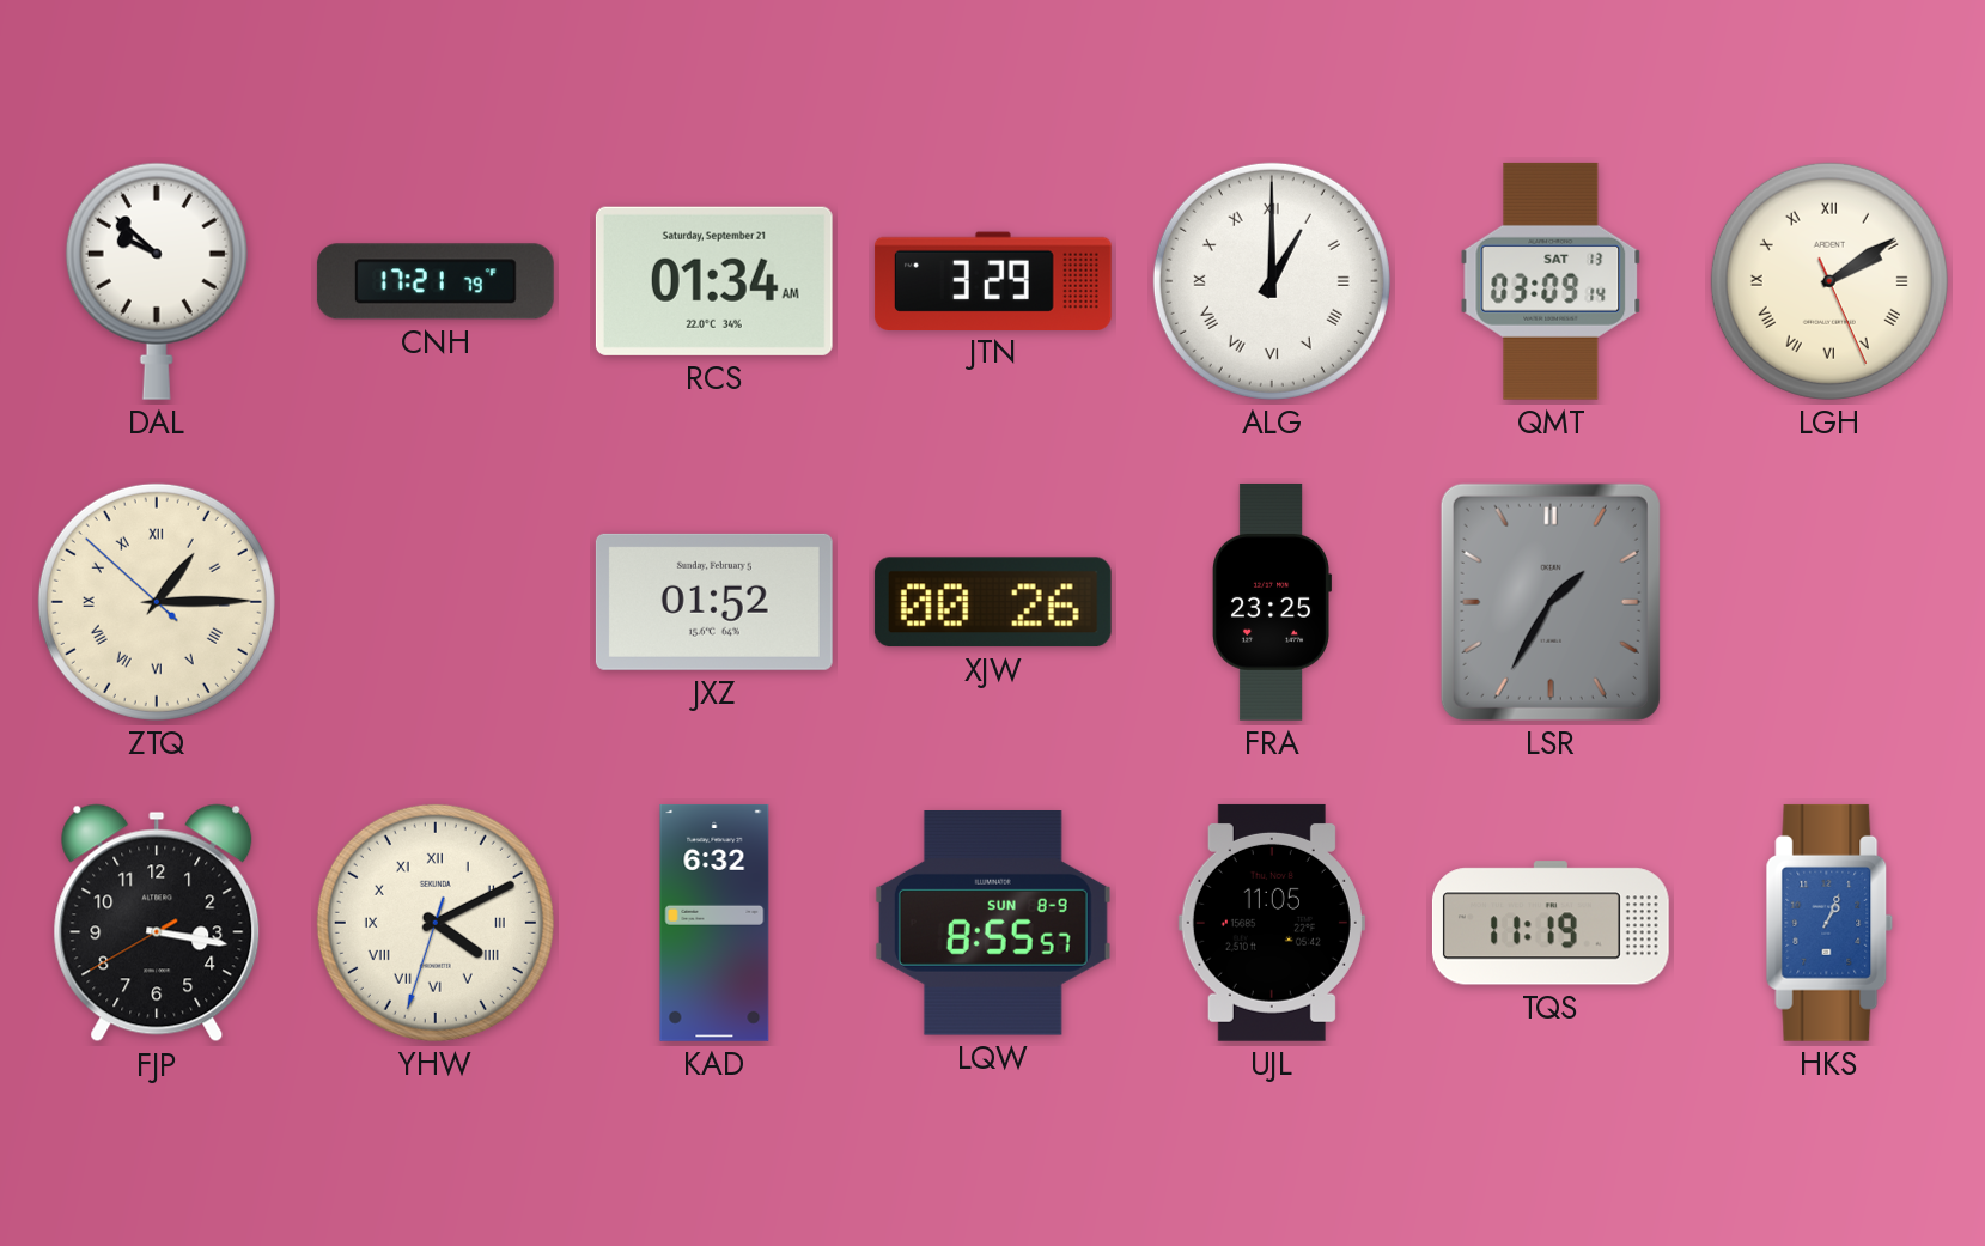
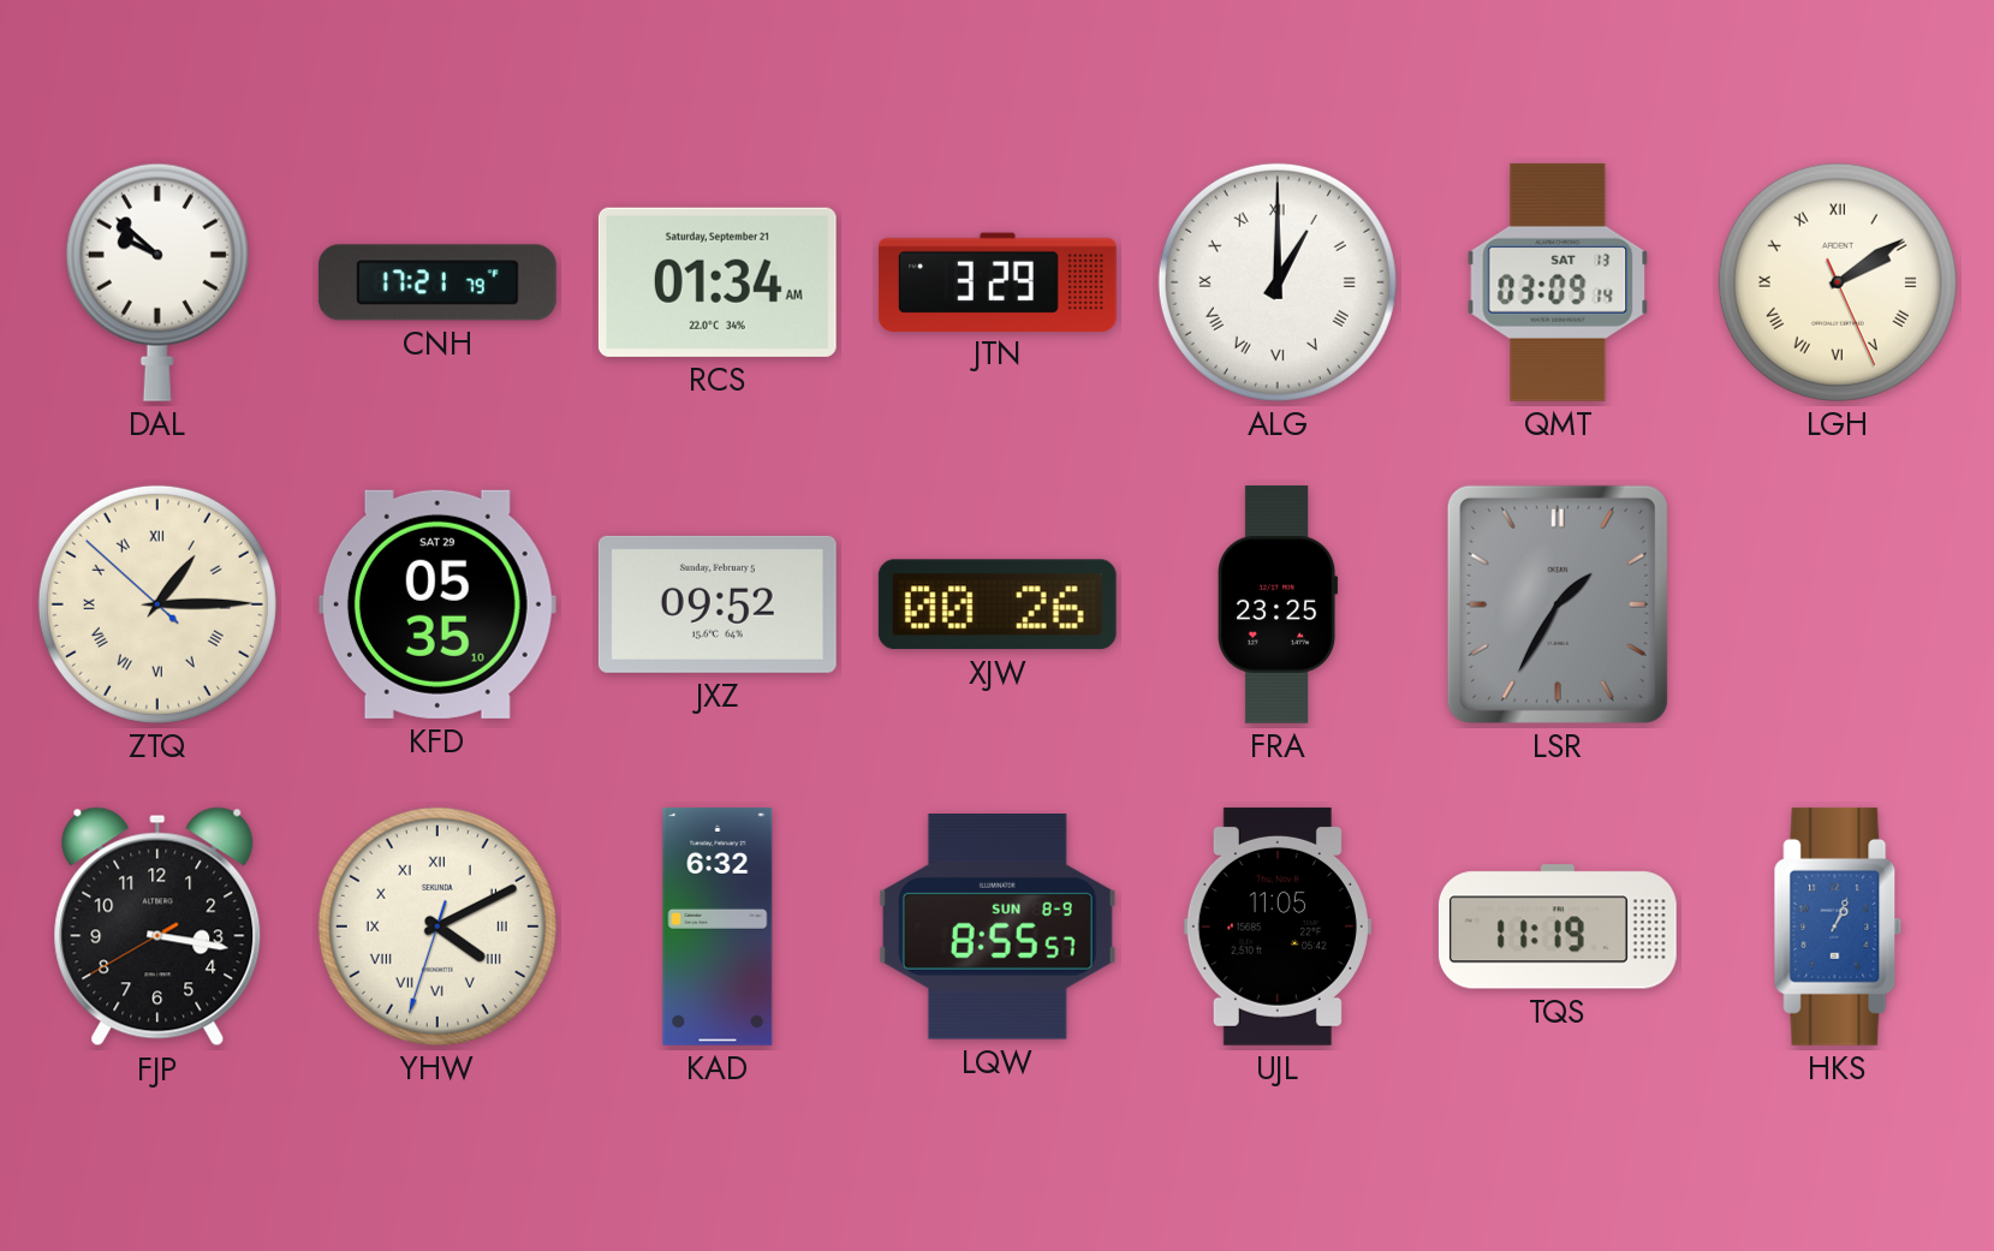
KFD: none -> 05:35
JXZ: 01:52 -> 09:52
